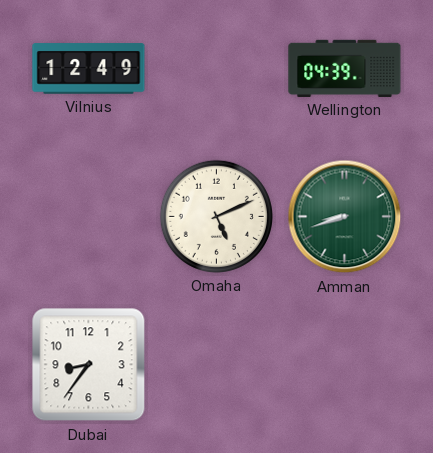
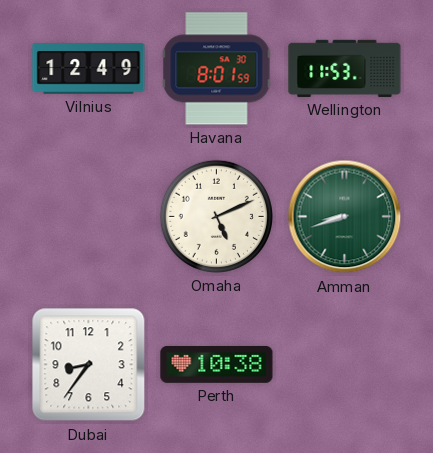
Havana: none -> 8:01
Wellington: 04:39 -> 11:53
Perth: none -> 10:38
